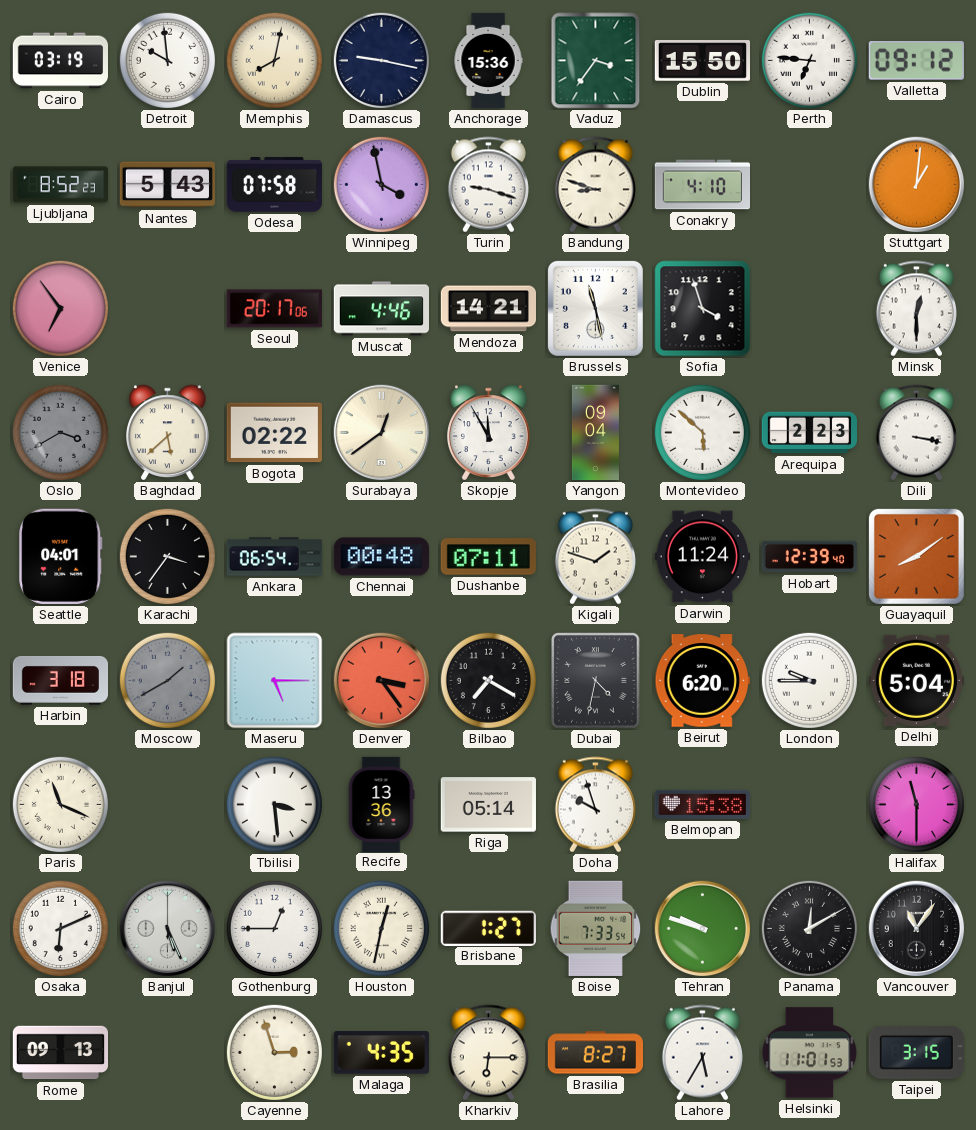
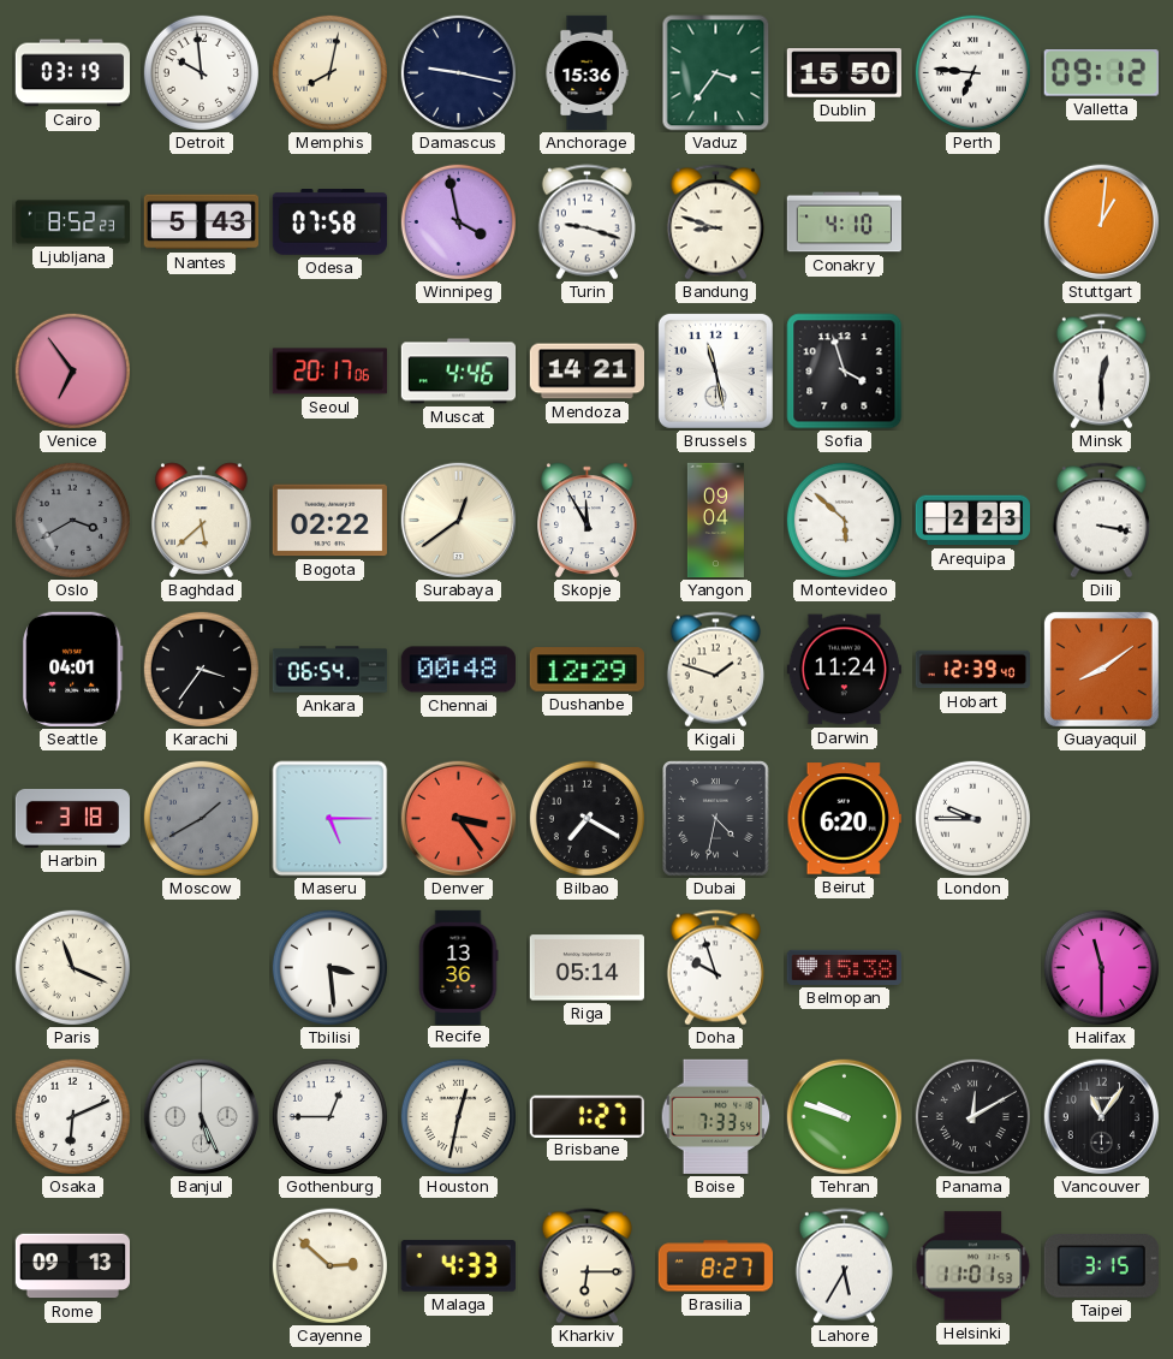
Dushanbe: 07:11 -> 12:29
Delhi: 5:04 -> none
Cayenne: 2:57 -> 2:52
Malaga: 4:35 -> 4:33
